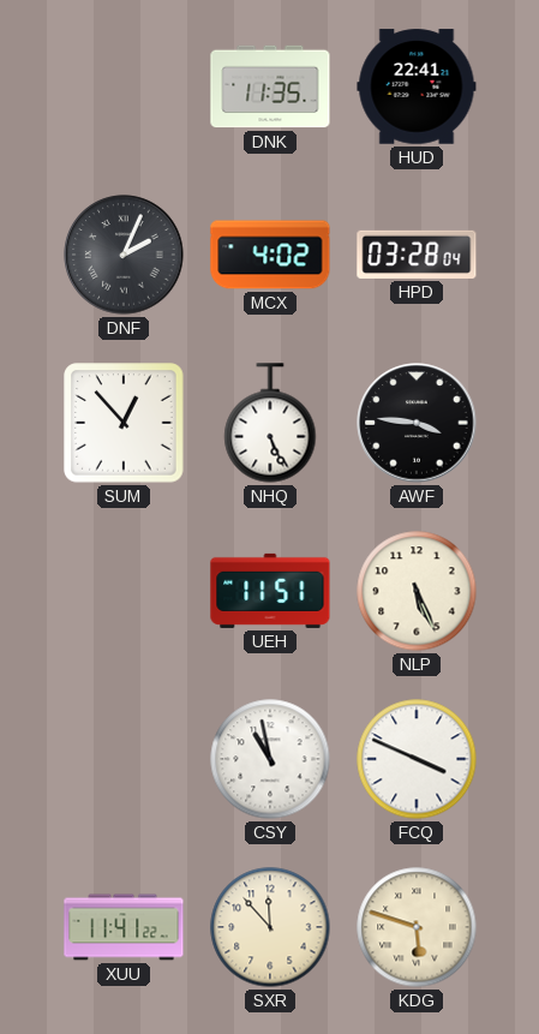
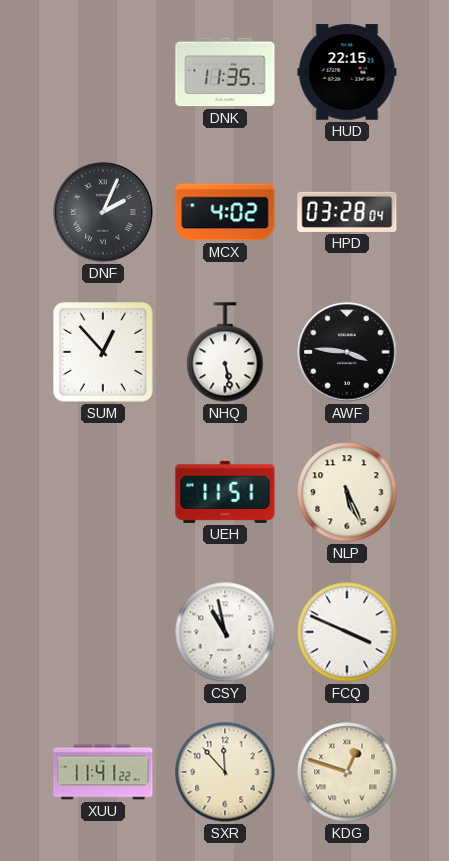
HUD: 22:41 -> 22:15
NHQ: 5:26 -> 5:28
KDG: 5:48 -> 12:48
